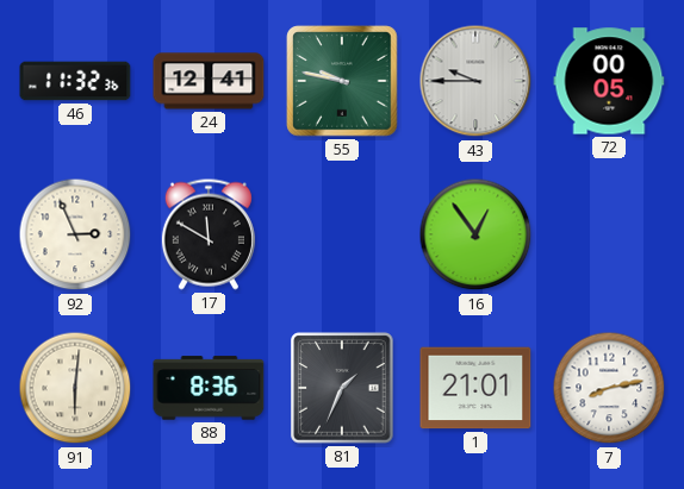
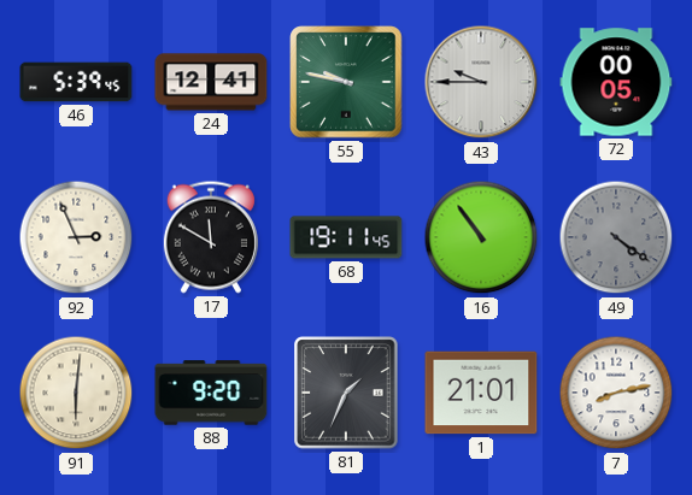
46: 11:32 -> 5:39
68: none -> 19:11
16: 12:54 -> 10:54
49: none -> 4:21
88: 8:36 -> 9:20
